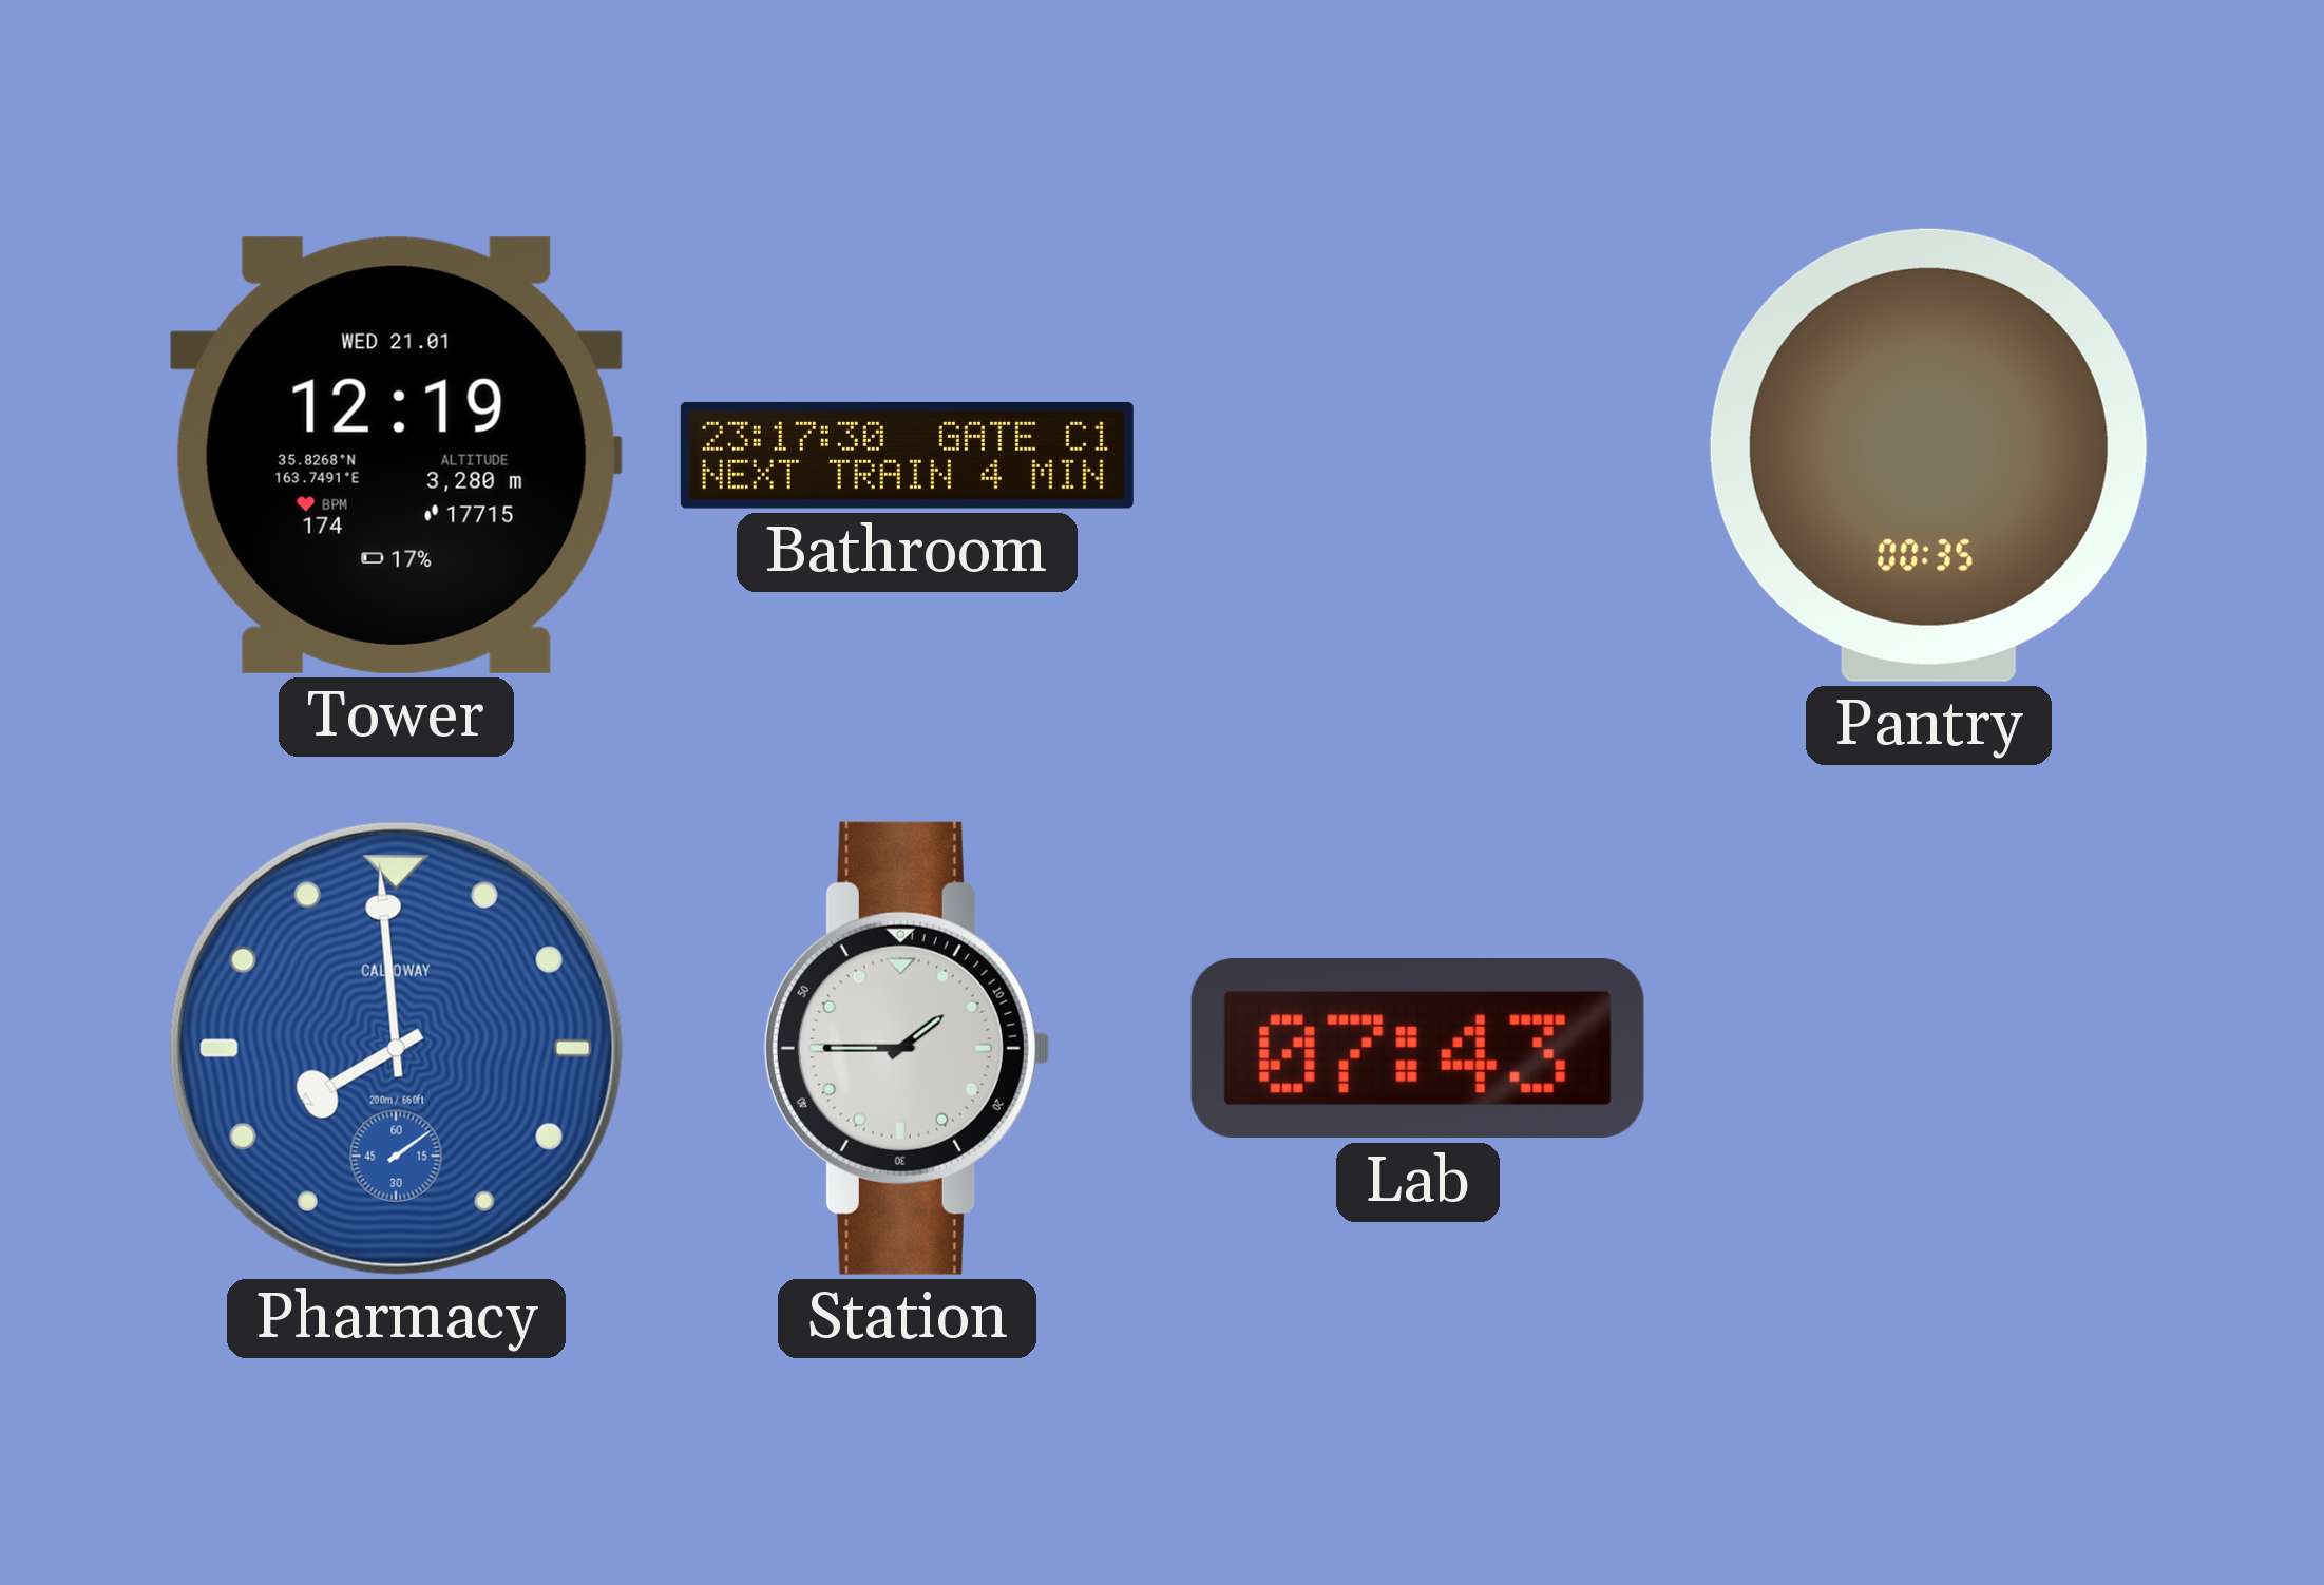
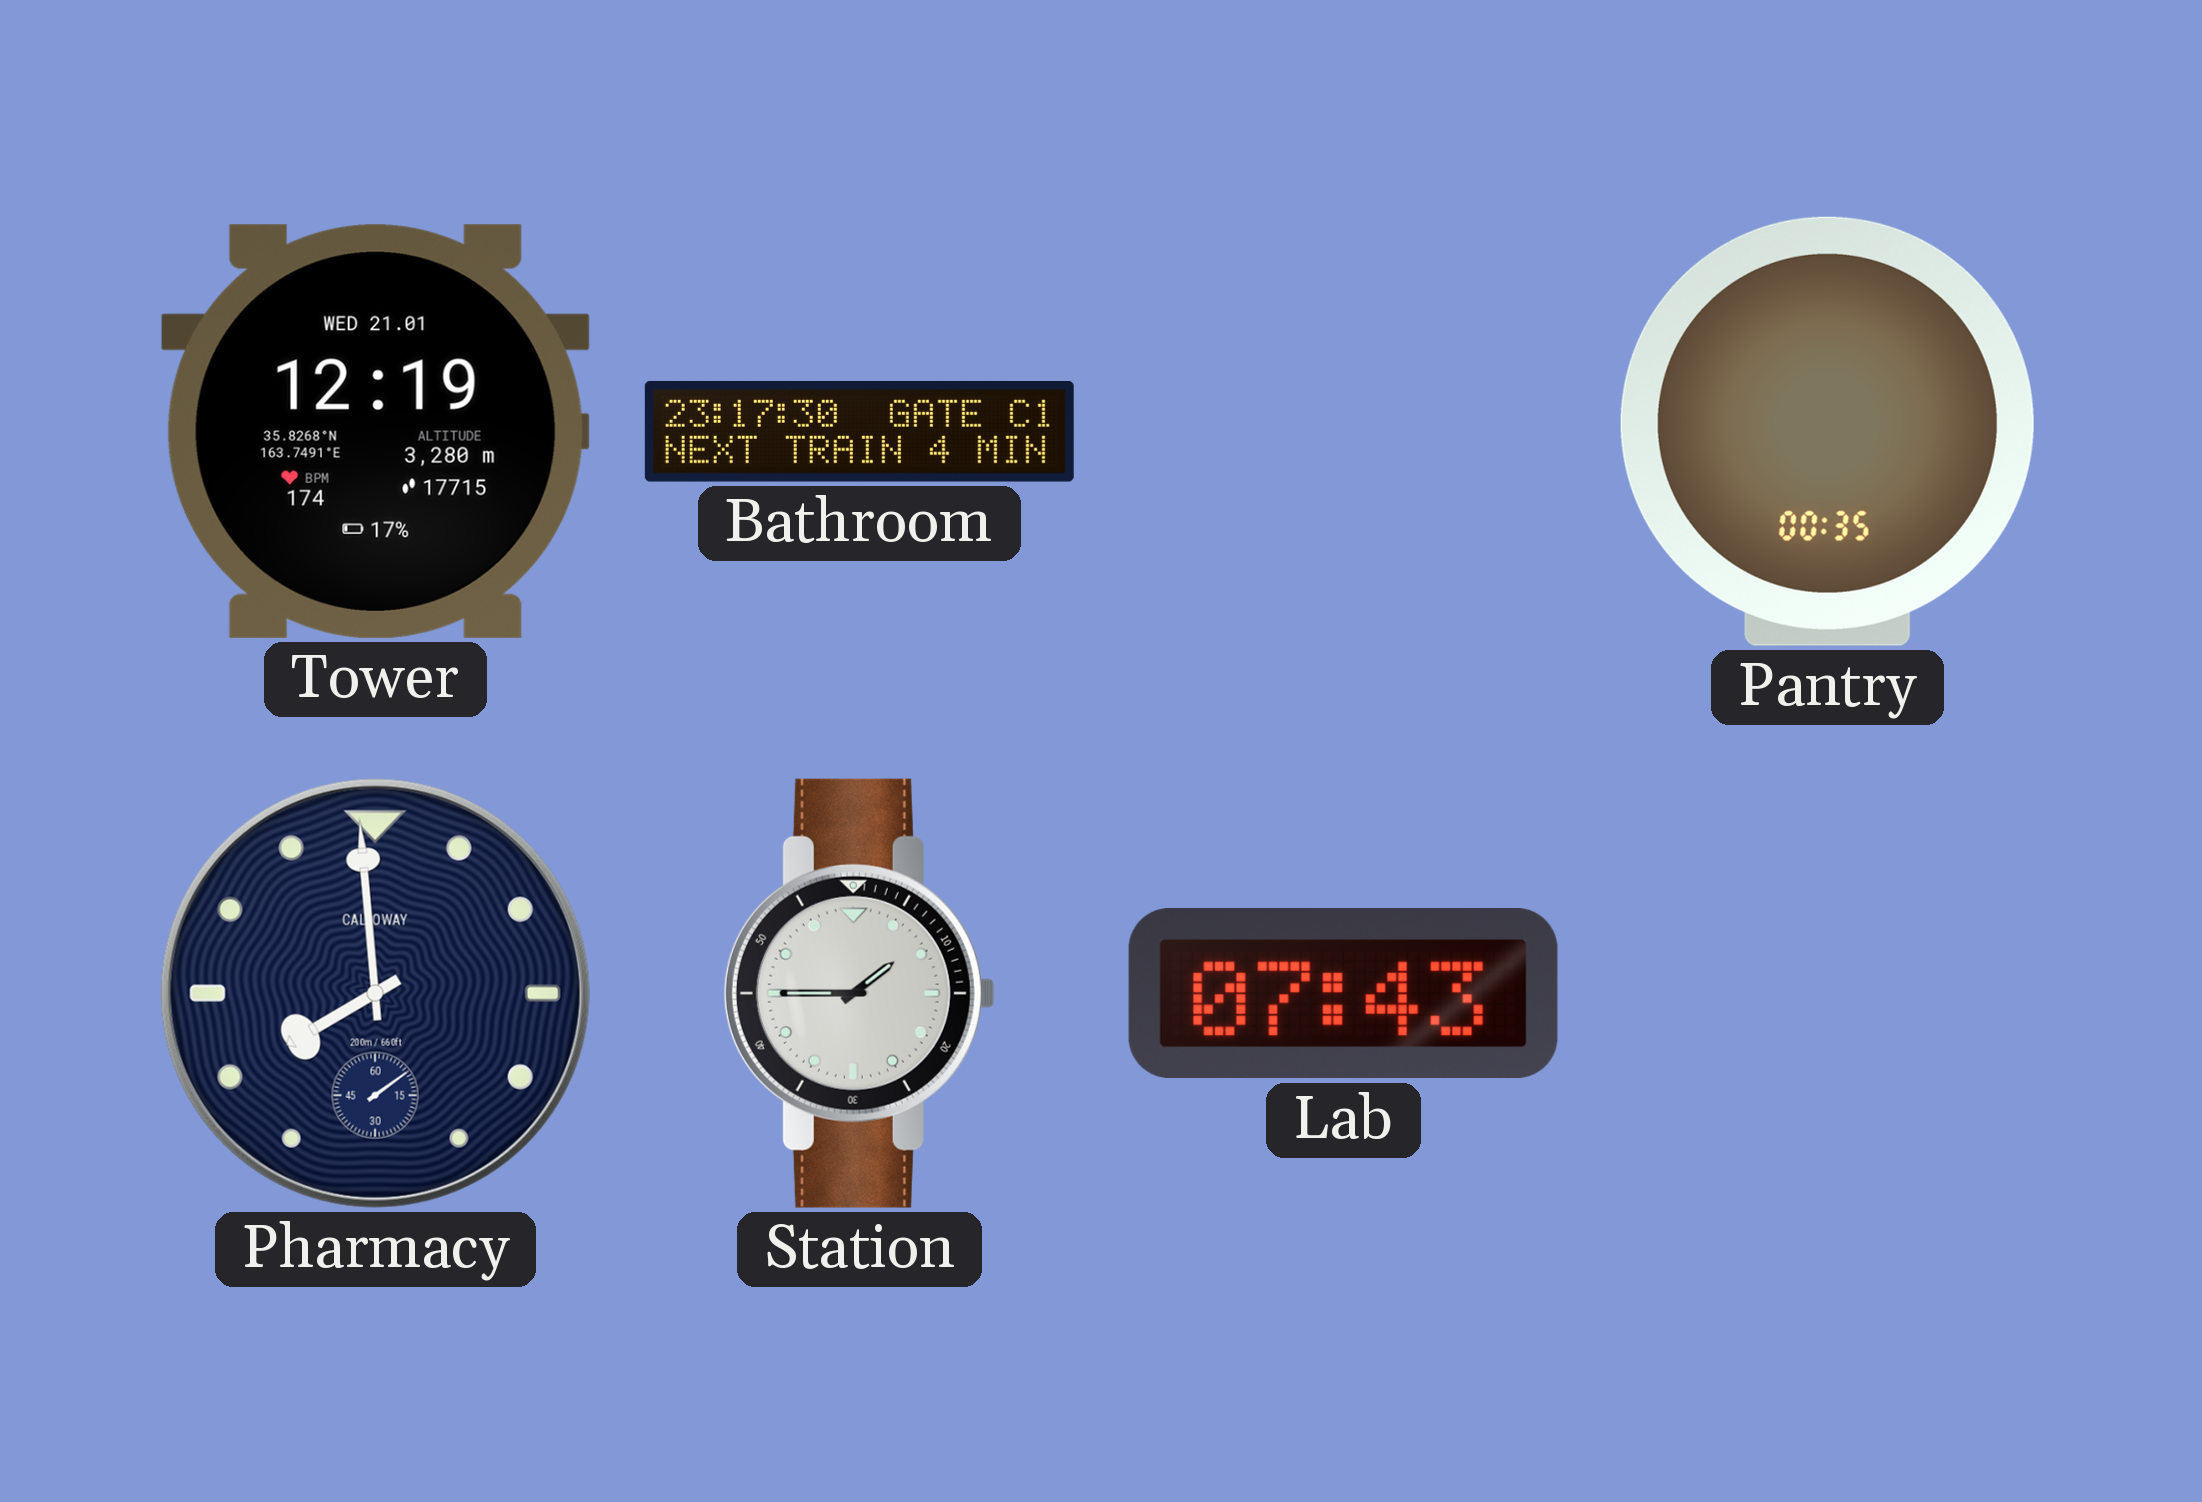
Pharmacy dial: blue -> navy
